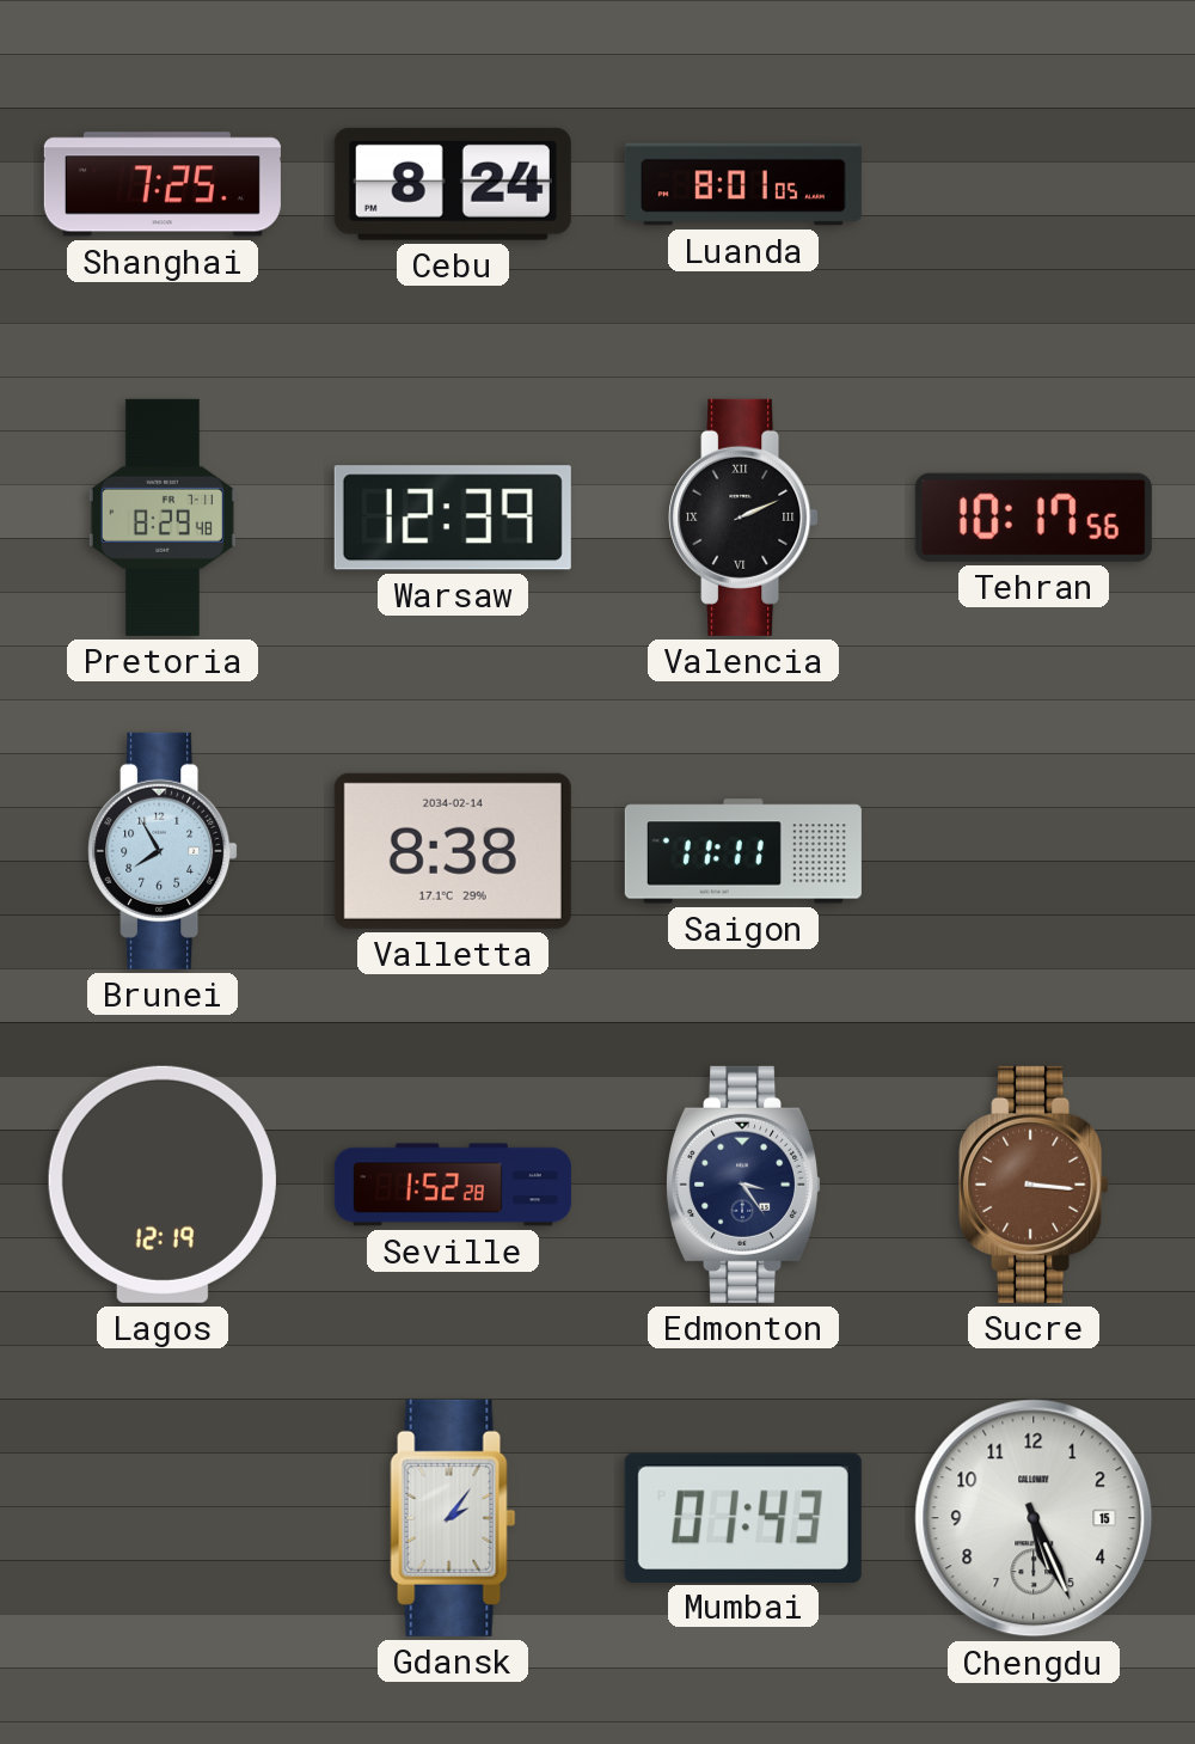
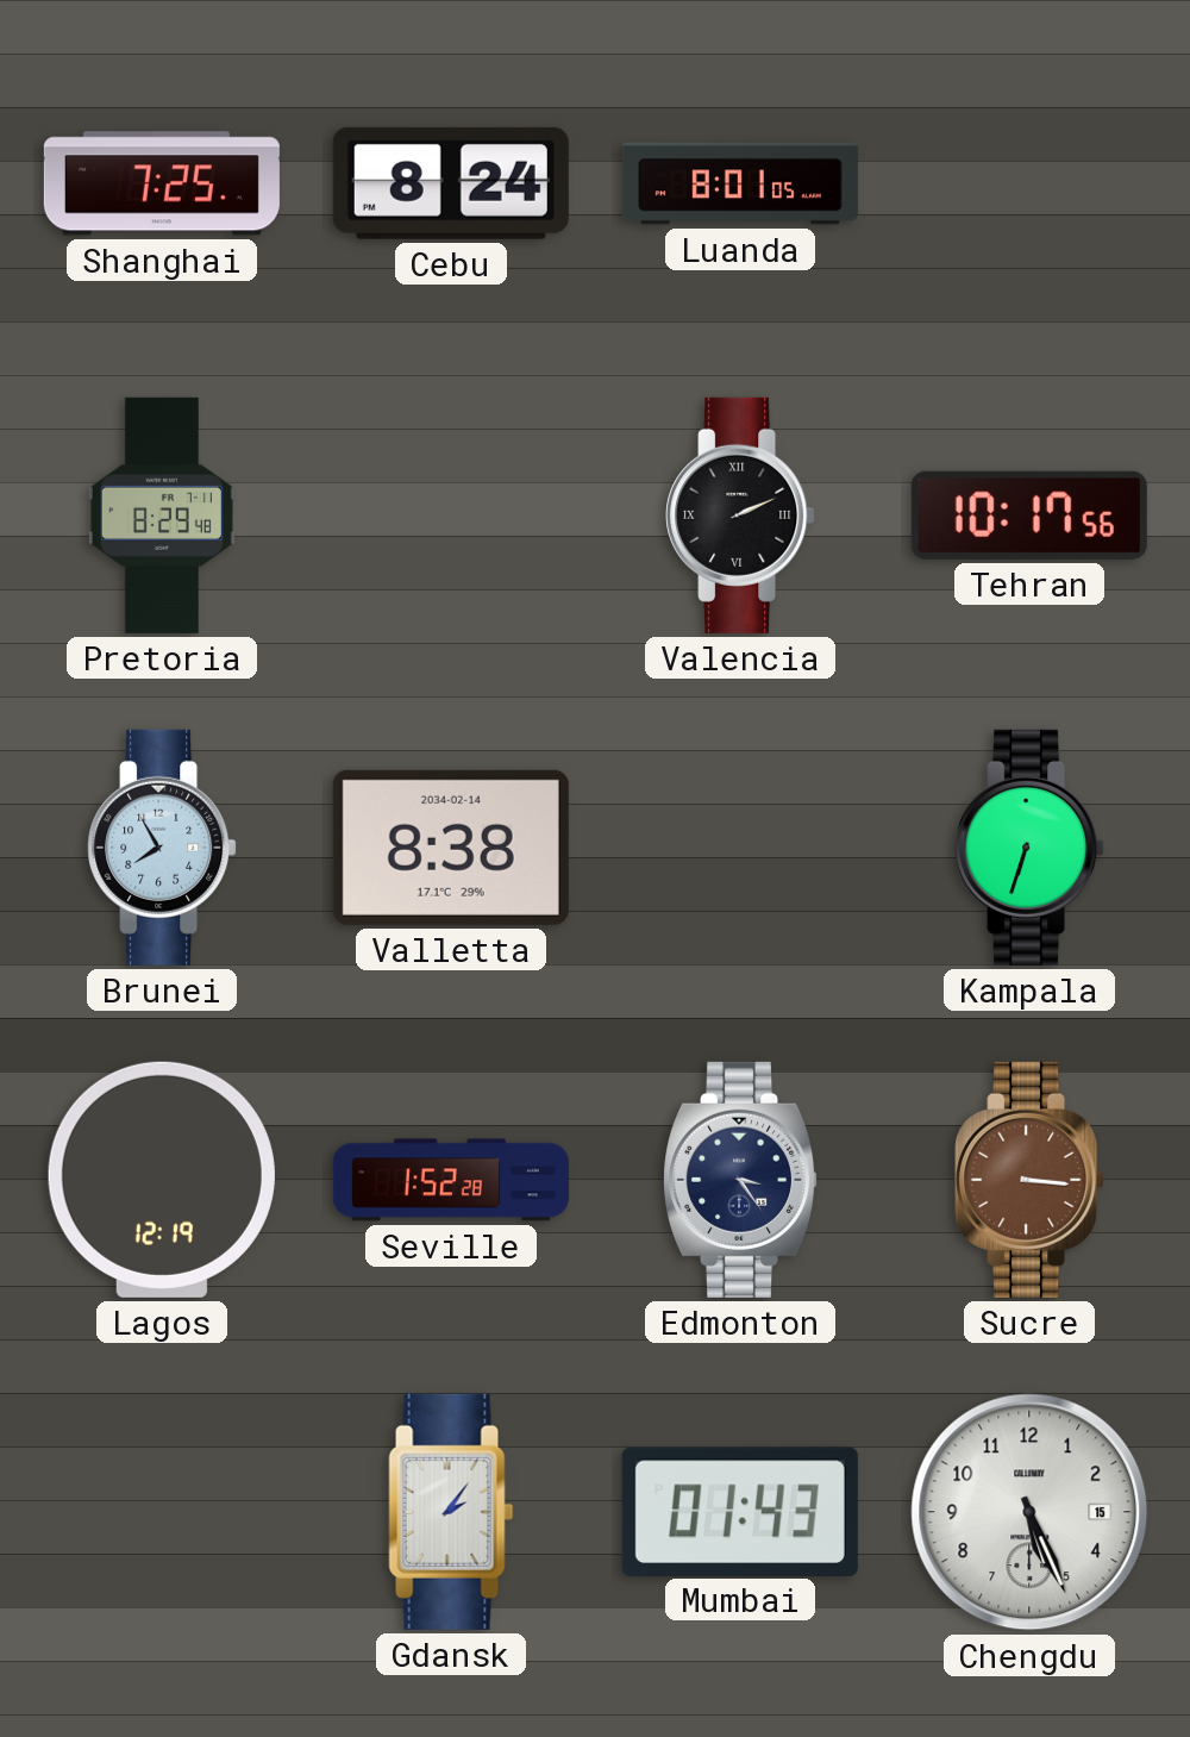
Warsaw: 12:39 -> none
Saigon: 11:11 -> none
Kampala: none -> 6:33
